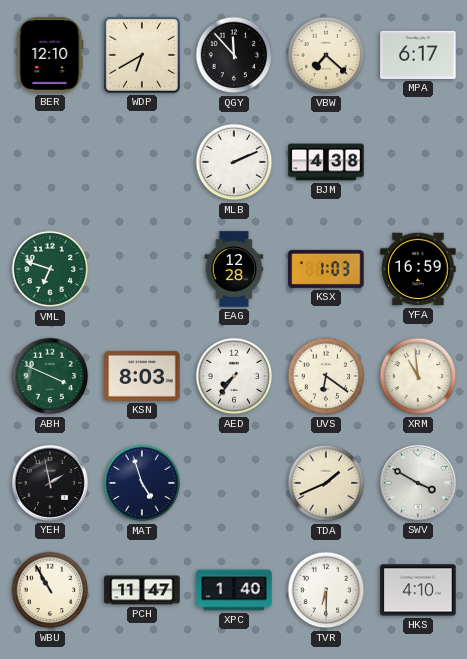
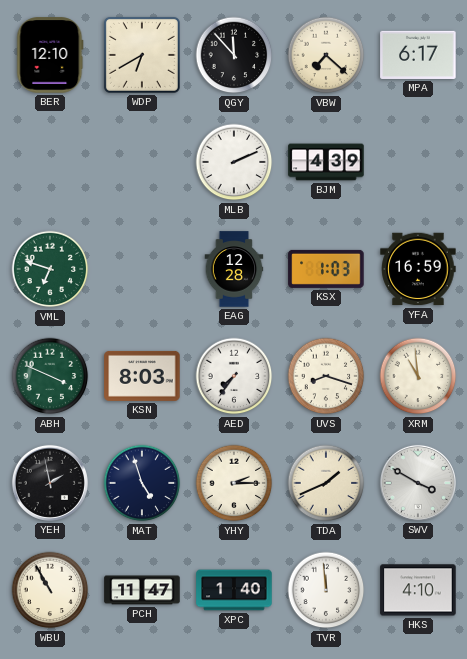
BJM: 4:38 -> 4:39
UVS: 6:21 -> 8:18
YHY: none -> 2:15
TVR: 6:30 -> 11:59
